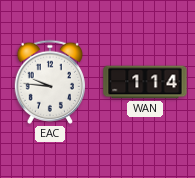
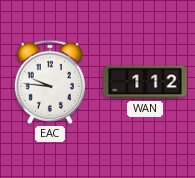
WAN: 1:14 -> 1:12
